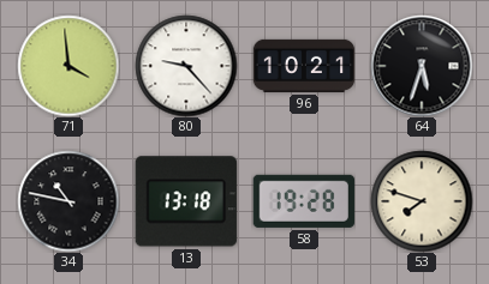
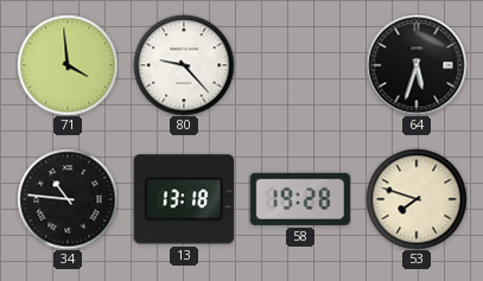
96: 10:21 -> none
34: 10:47 -> 10:46
